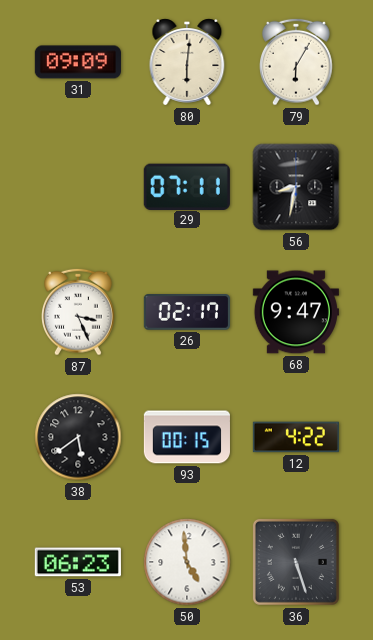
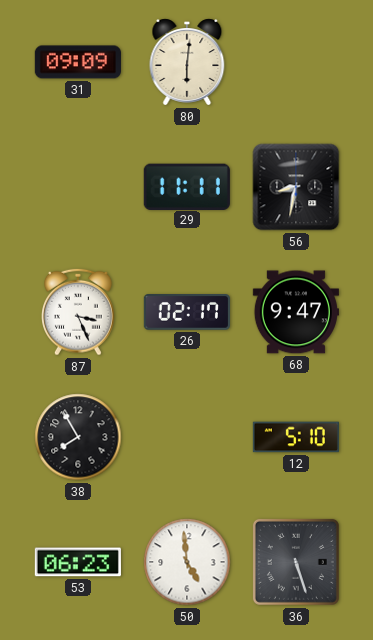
79: 6:05 -> none
29: 07:11 -> 11:11
38: 5:39 -> 7:55
93: 00:15 -> none
12: 4:22 -> 5:10
